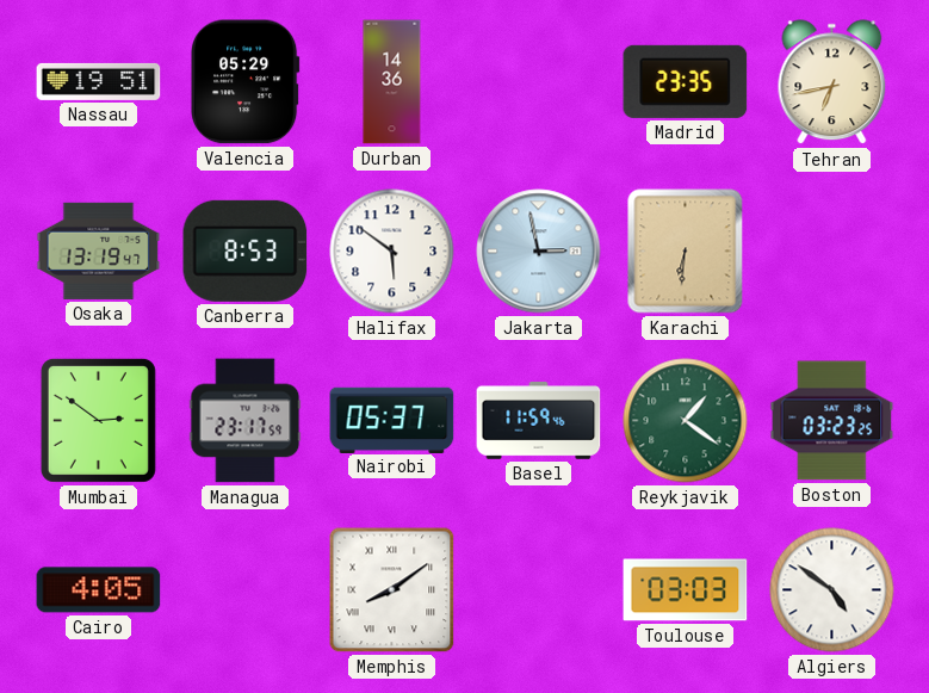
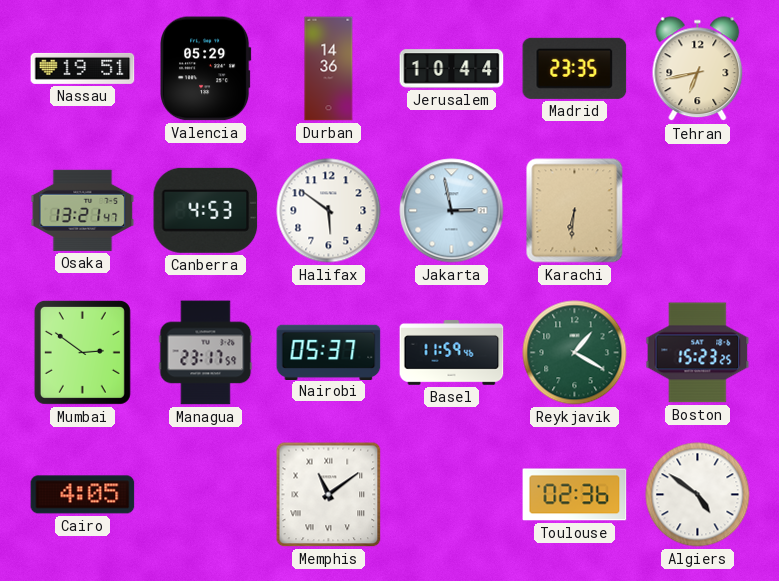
Jerusalem: none -> 10:44
Osaka: 13:19 -> 13:21
Canberra: 8:53 -> 4:53
Reykjavik: 1:21 -> 1:20
Boston: 03:23 -> 15:23
Memphis: 8:09 -> 11:09
Toulouse: 03:03 -> 02:36
